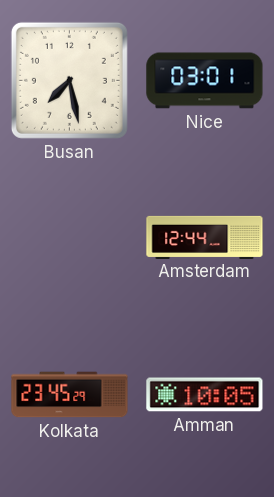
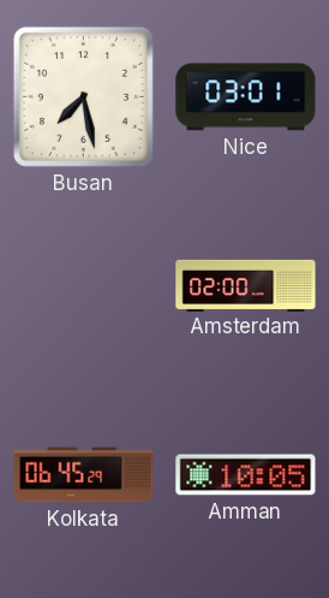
Amsterdam: 12:44 -> 02:00
Kolkata: 23:45 -> 06:45
